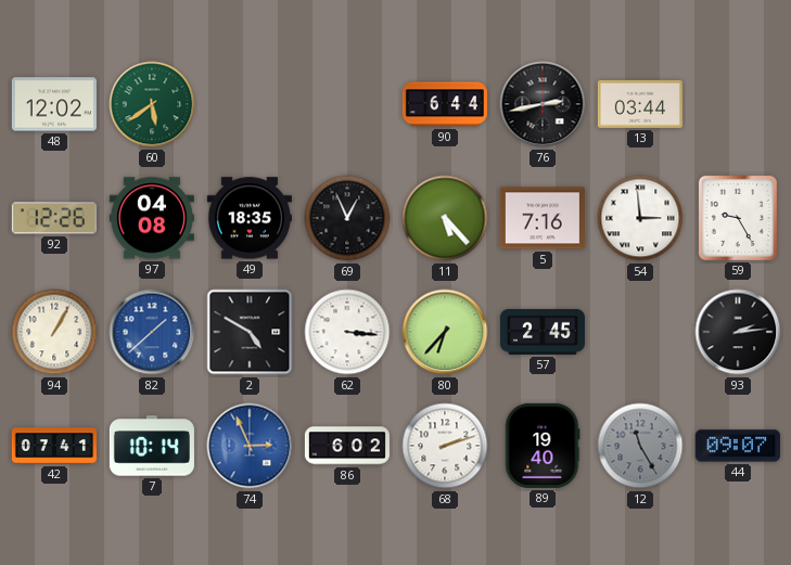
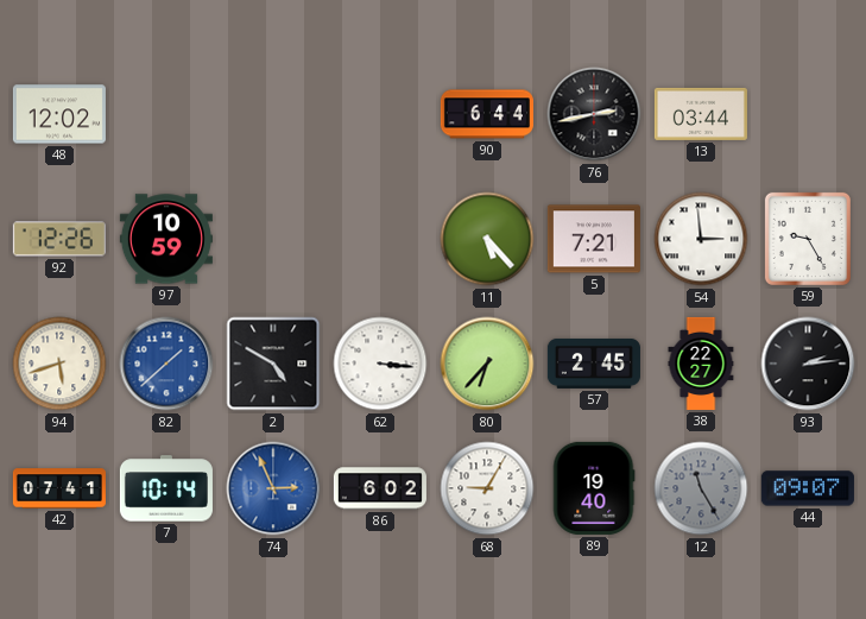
60: 5:39 -> none
97: 04:08 -> 10:59
49: 18:35 -> none
69: 12:56 -> none
5: 7:16 -> 7:21
94: 1:05 -> 5:42
38: none -> 22:27
68: 2:12 -> 9:05
